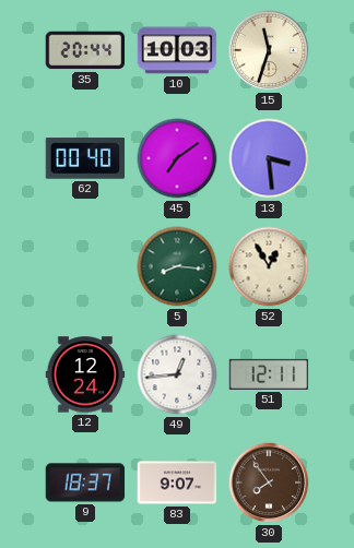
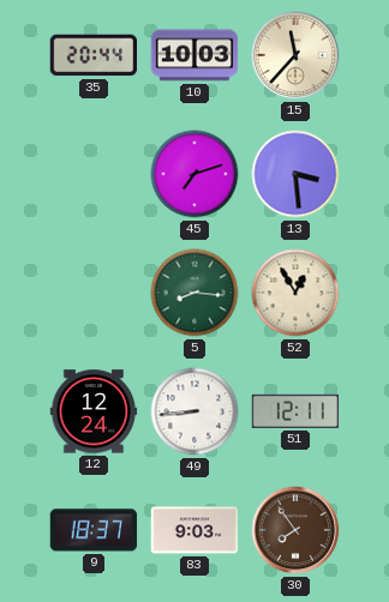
15: 11:33 -> 11:37
62: 00:40 -> none
45: 7:09 -> 7:12
49: 12:44 -> 8:44
83: 9:07 -> 9:03
